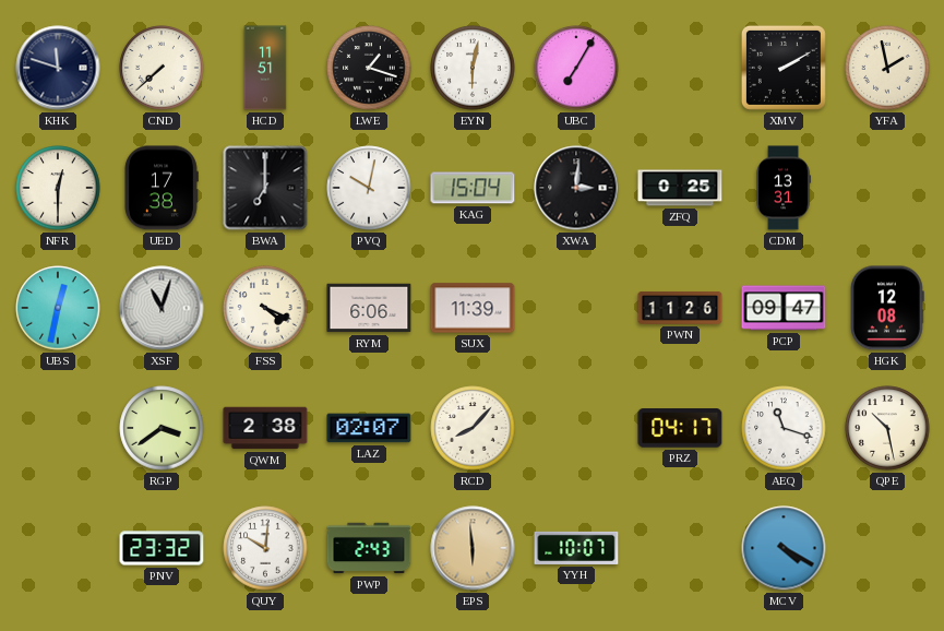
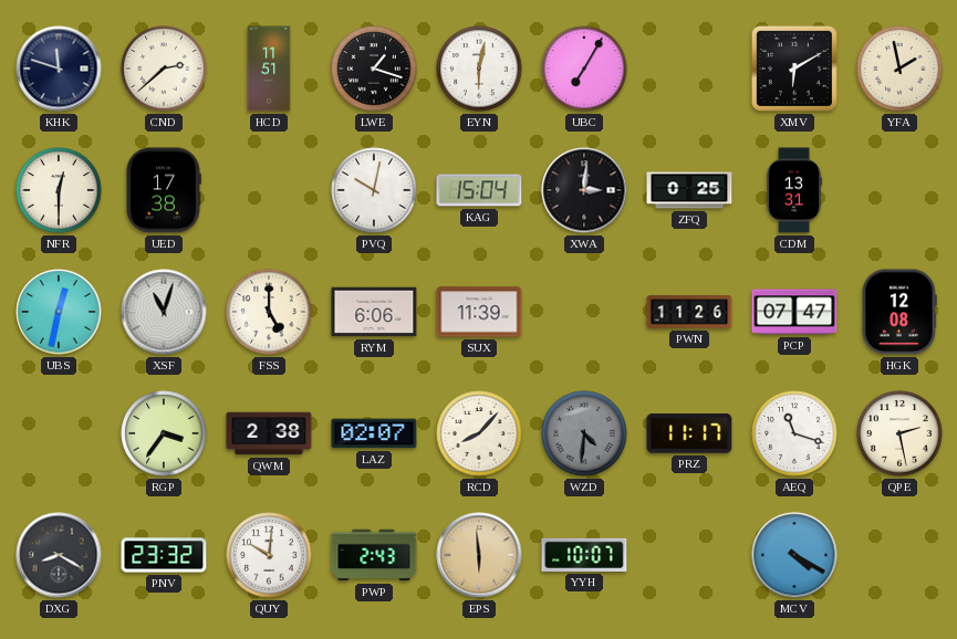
CND: 7:38 -> 2:38
XMV: 2:10 -> 6:10
BWA: 7:00 -> none
FSS: 4:19 -> 5:00
PCP: 09:47 -> 07:47
RGP: 3:39 -> 3:36
WZD: none -> 4:31
PRZ: 04:17 -> 11:17
QPE: 10:28 -> 2:28
DXG: none -> 8:20
